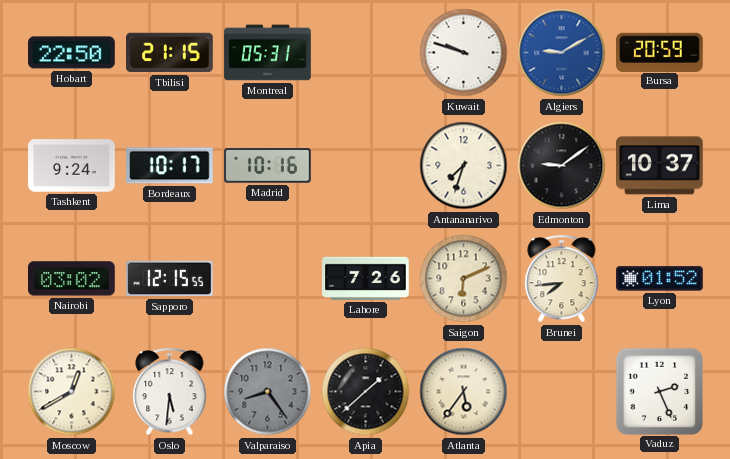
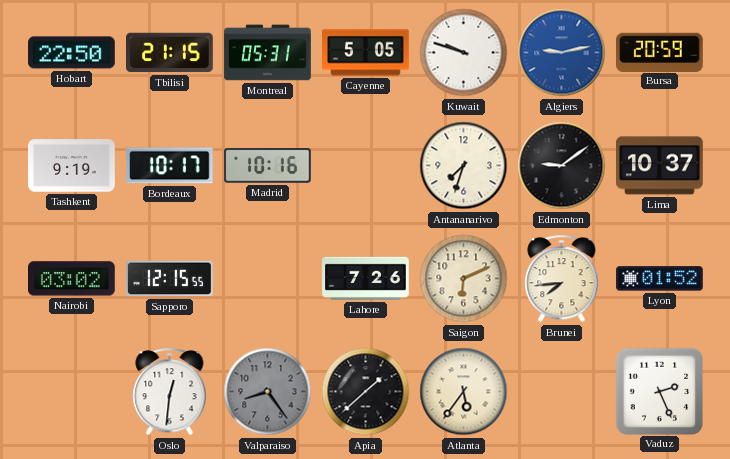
Cayenne: none -> 5:05
Algiers: 9:10 -> 9:13
Tashkent: 9:24 -> 9:19
Moscow: 12:40 -> none
Oslo: 5:31 -> 12:31
